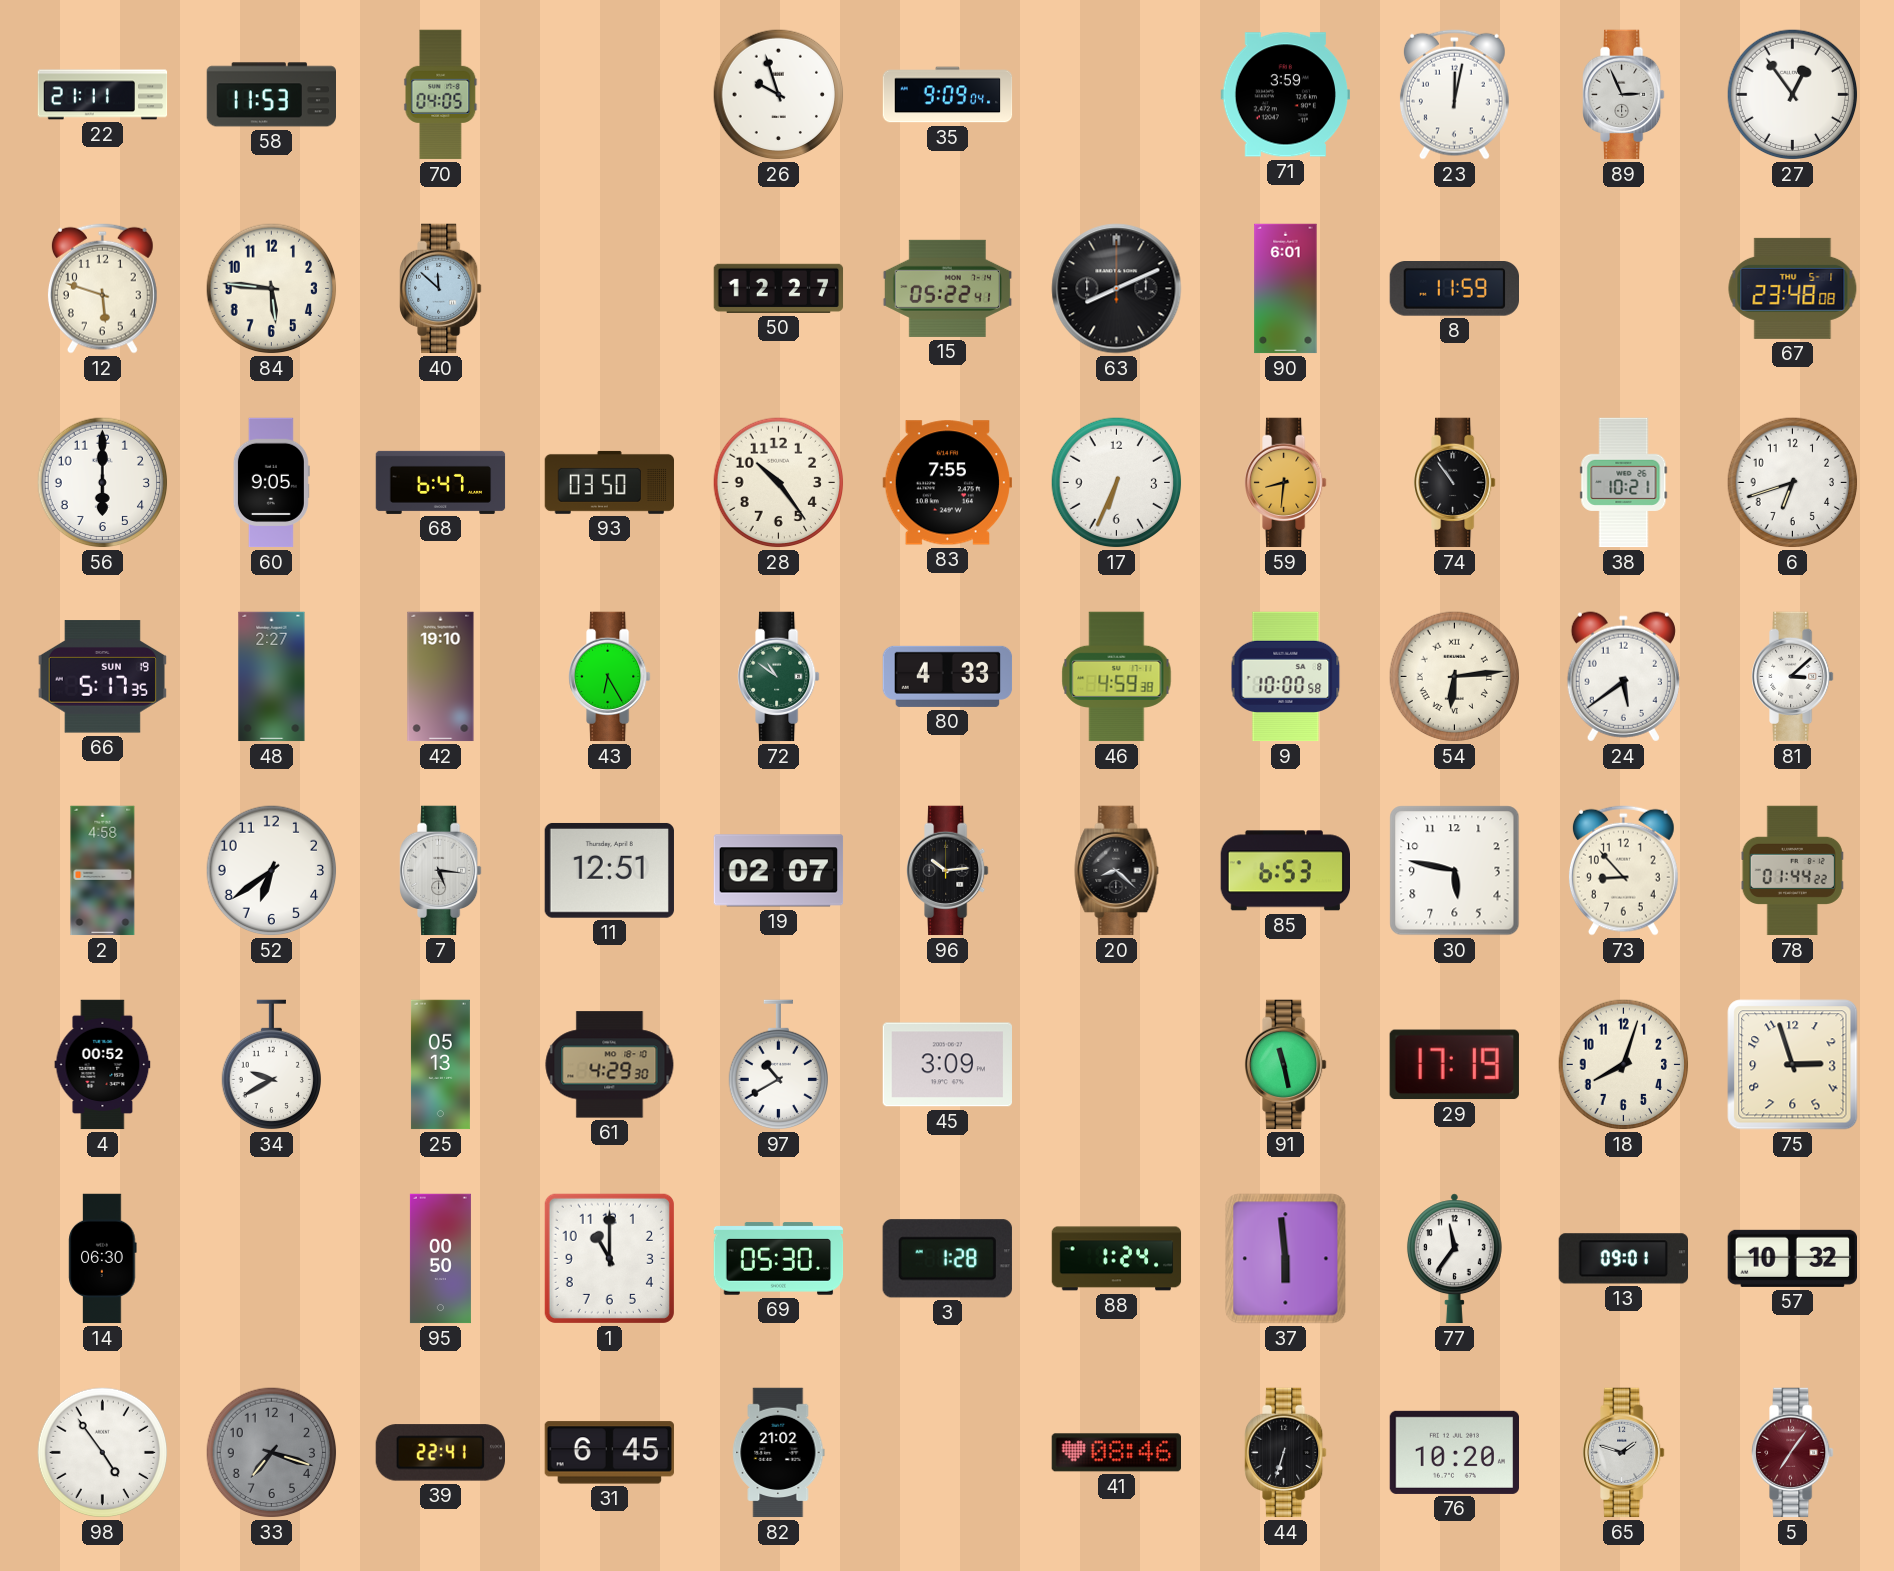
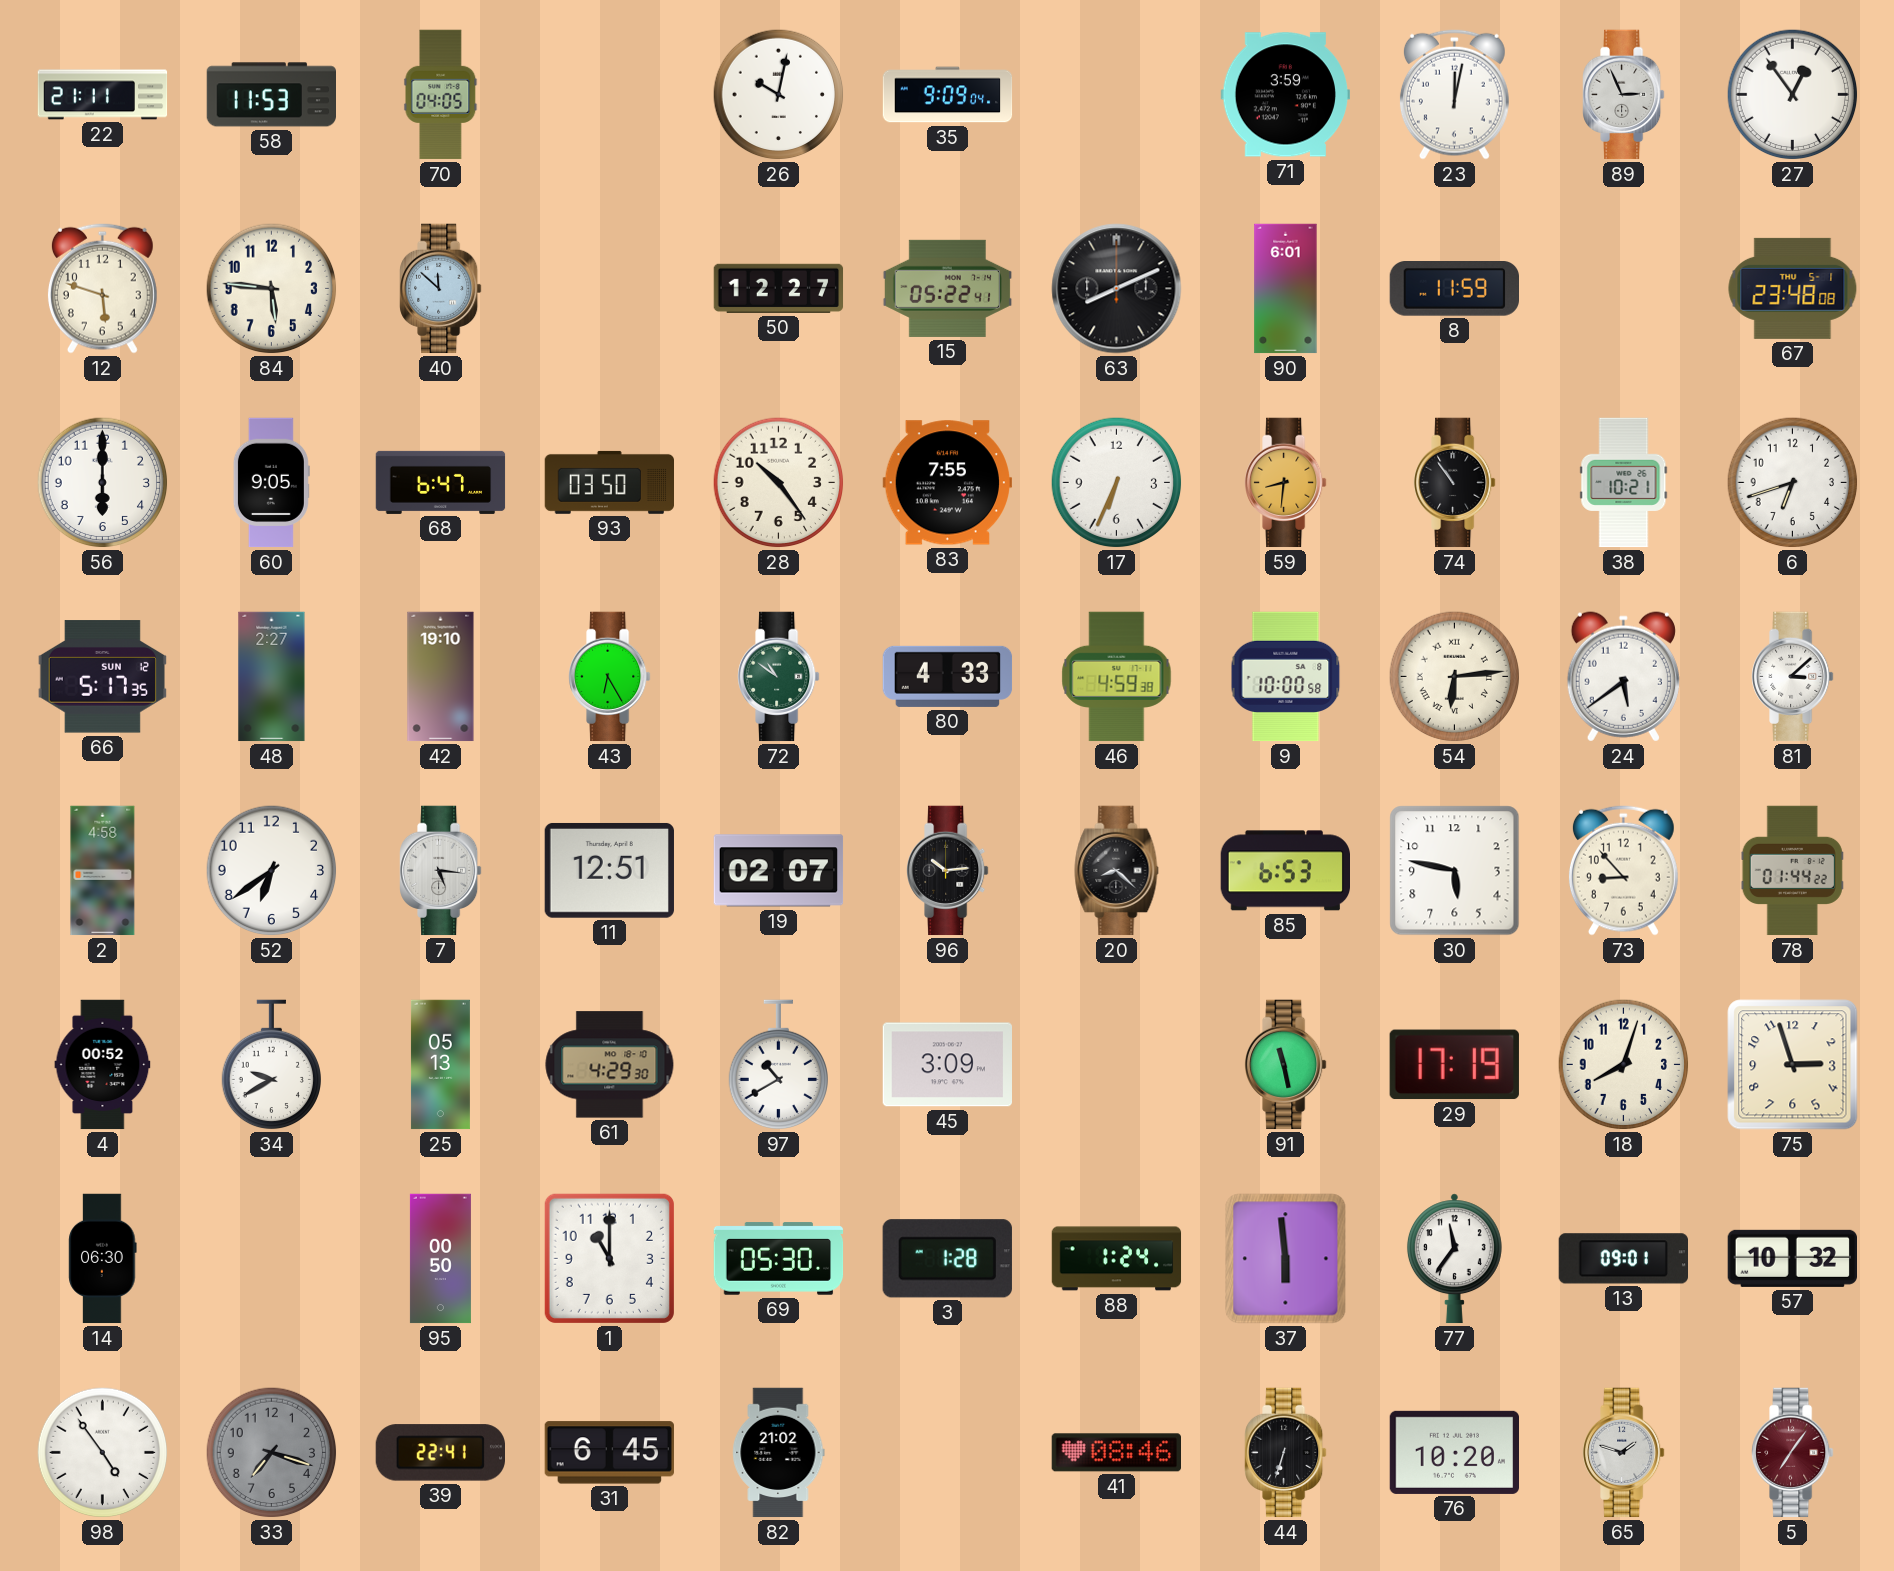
26: 9:57 -> 10:02
66 date: SUN 19 -> SUN 12
